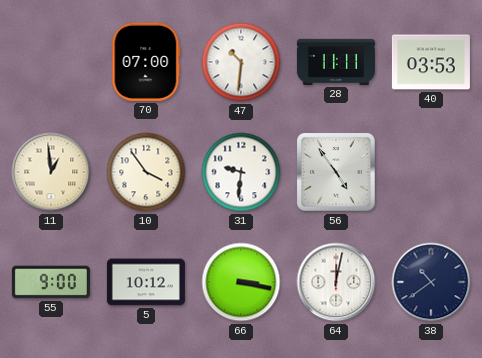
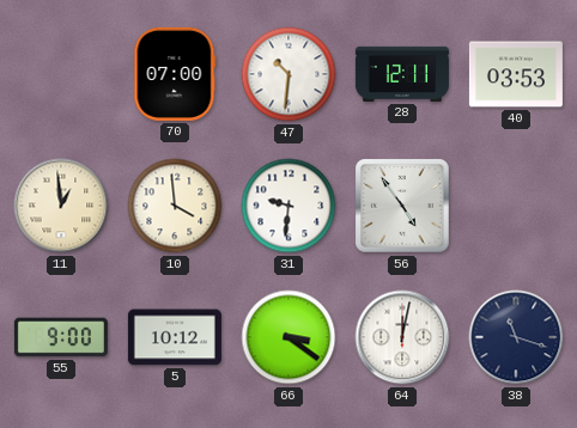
28: 11:11 -> 12:11
10: 3:54 -> 3:59
66: 3:17 -> 3:21
38: 10:39 -> 11:18
